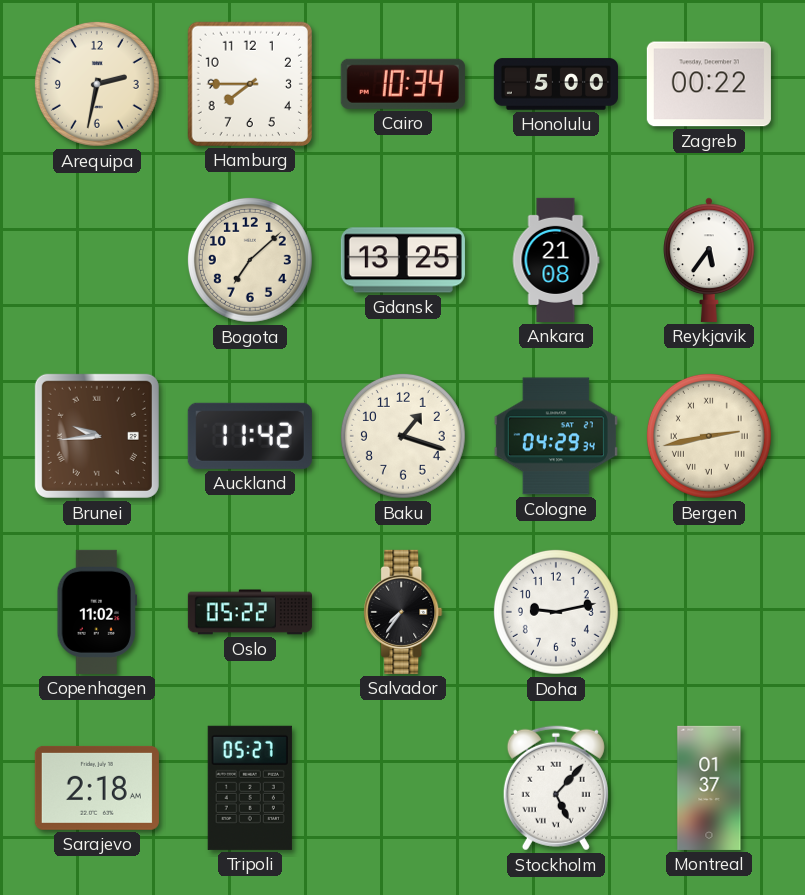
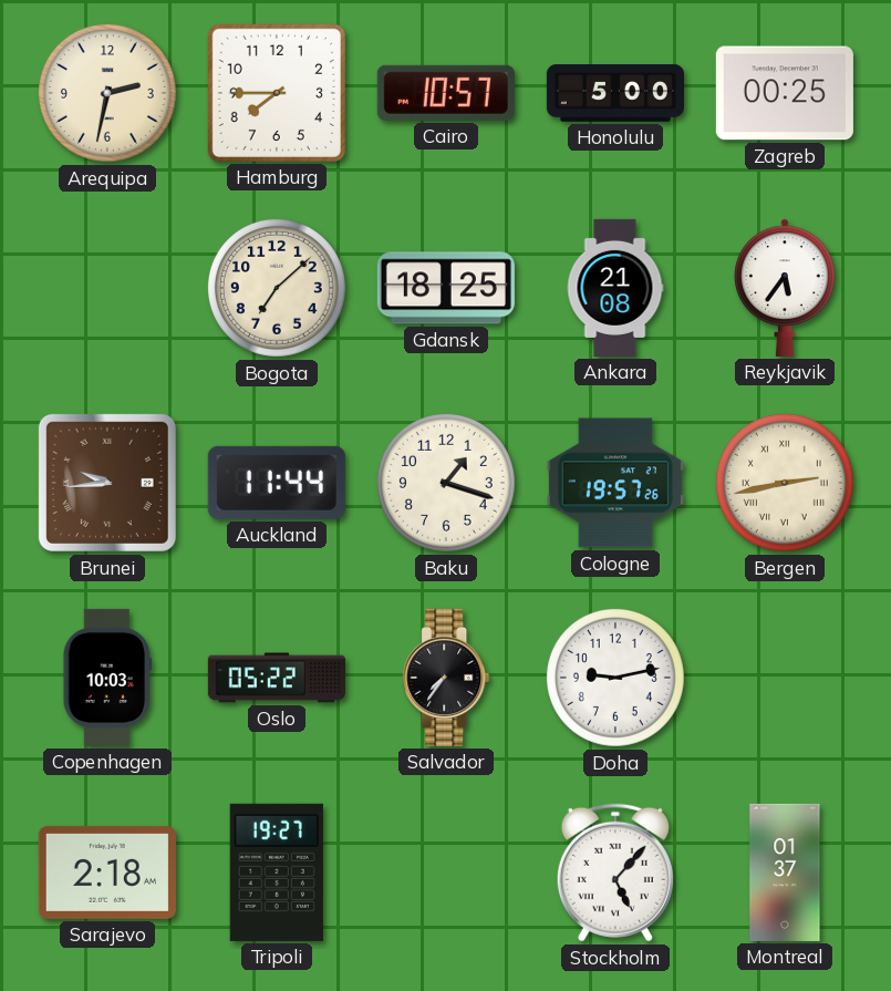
Cairo: 10:34 -> 10:57
Zagreb: 00:22 -> 00:25
Gdansk: 13:25 -> 18:25
Auckland: 11:42 -> 11:44
Cologne: 04:29 -> 19:57
Copenhagen: 11:02 -> 10:03
Tripoli: 05:27 -> 19:27
